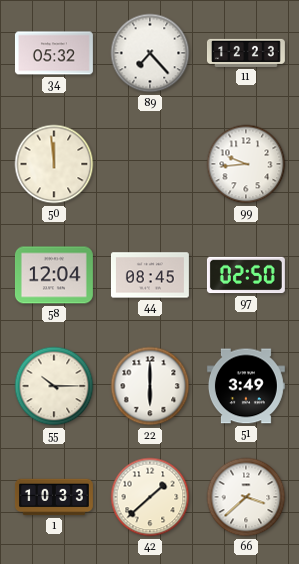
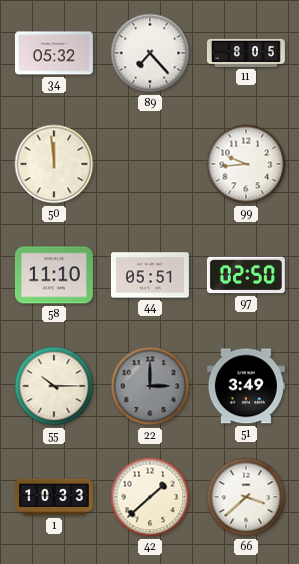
11: 12:23 -> 8:05
58: 12:04 -> 11:10
44: 08:45 -> 05:51
22: 6:00 -> 3:00
22 dial: white -> grey
